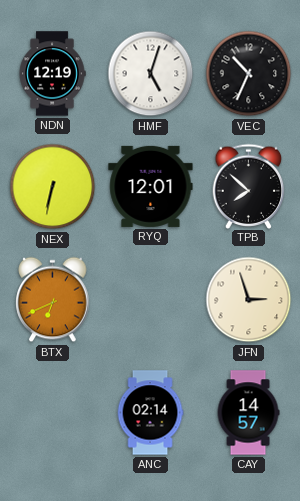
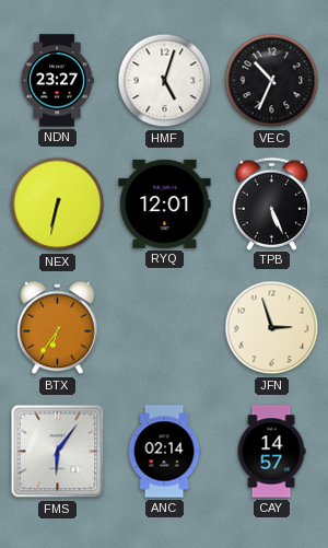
NDN: 12:19 -> 23:27
TPB: 7:52 -> 5:26
BTX: 6:41 -> 6:36
FMS: none -> 6:06
